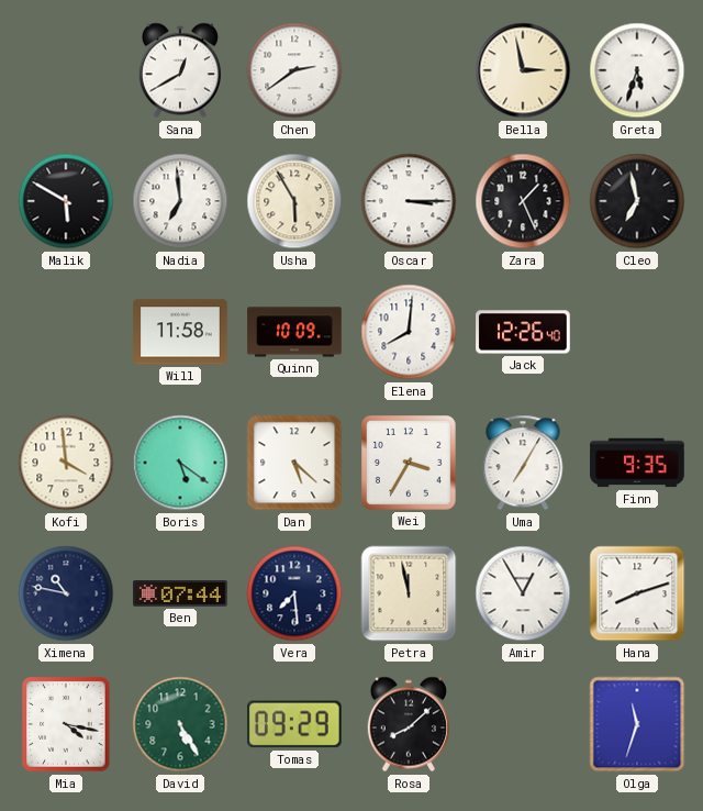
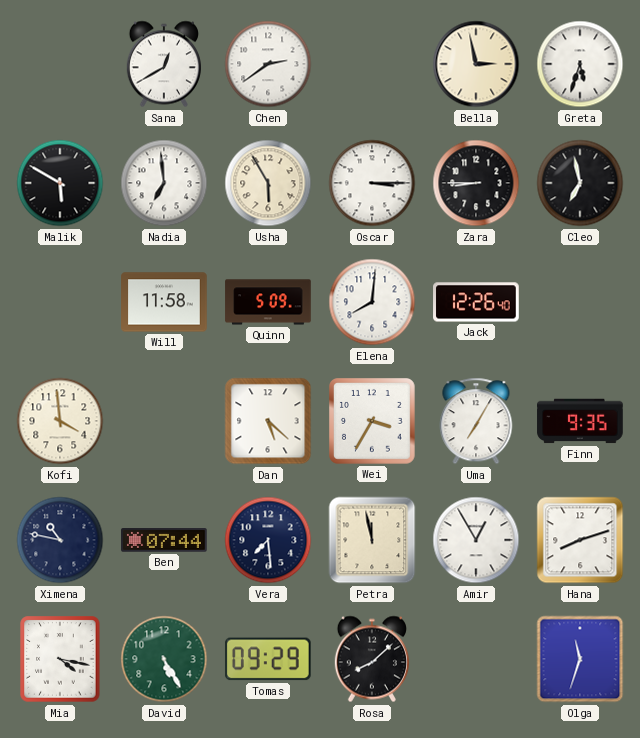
Zara: 1:26 -> 8:45
Quinn: 10:09 -> 5:09
Boris: 5:21 -> none
